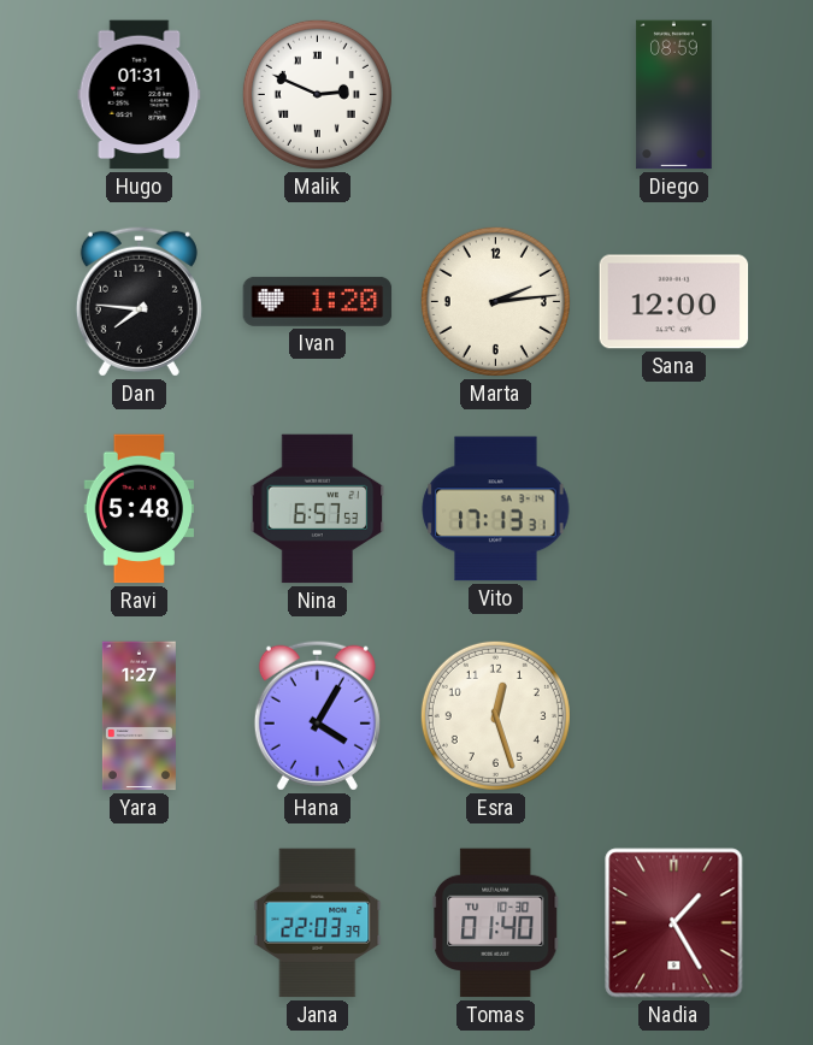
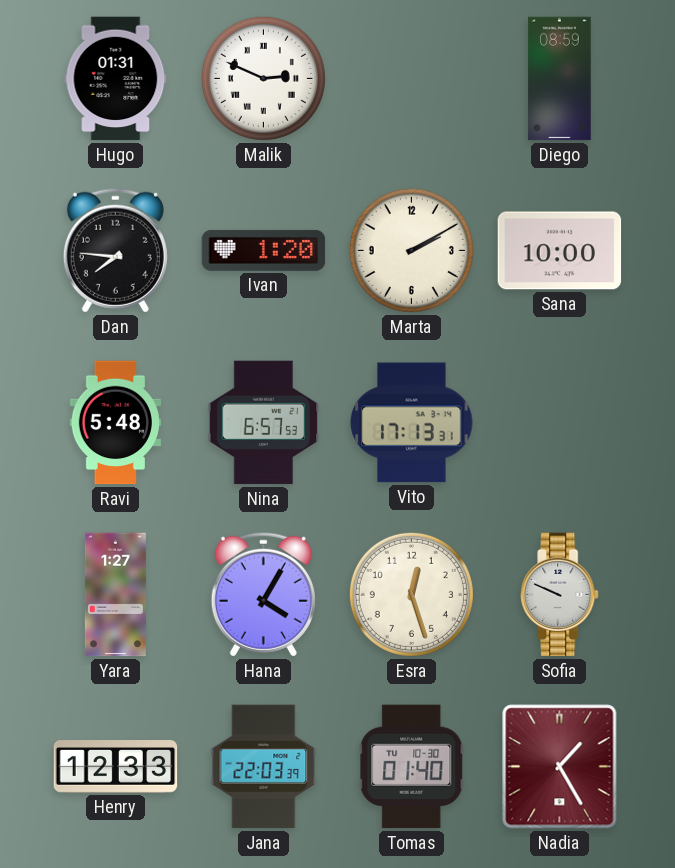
Marta: 2:14 -> 2:10
Sana: 12:00 -> 10:00
Sofia: none -> 9:49
Henry: none -> 12:33
